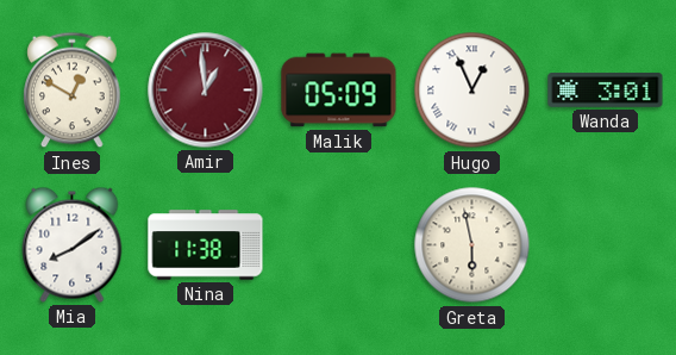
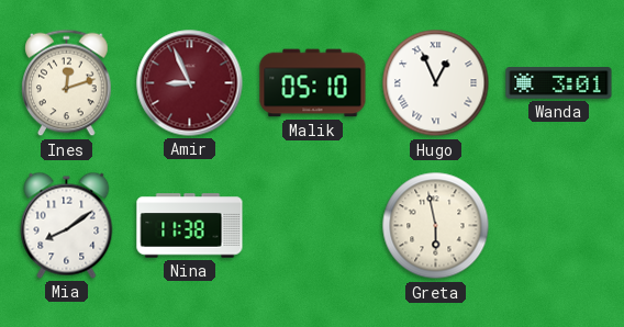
Ines: 12:50 -> 12:12
Amir: 12:59 -> 8:56
Malik: 05:09 -> 05:10
